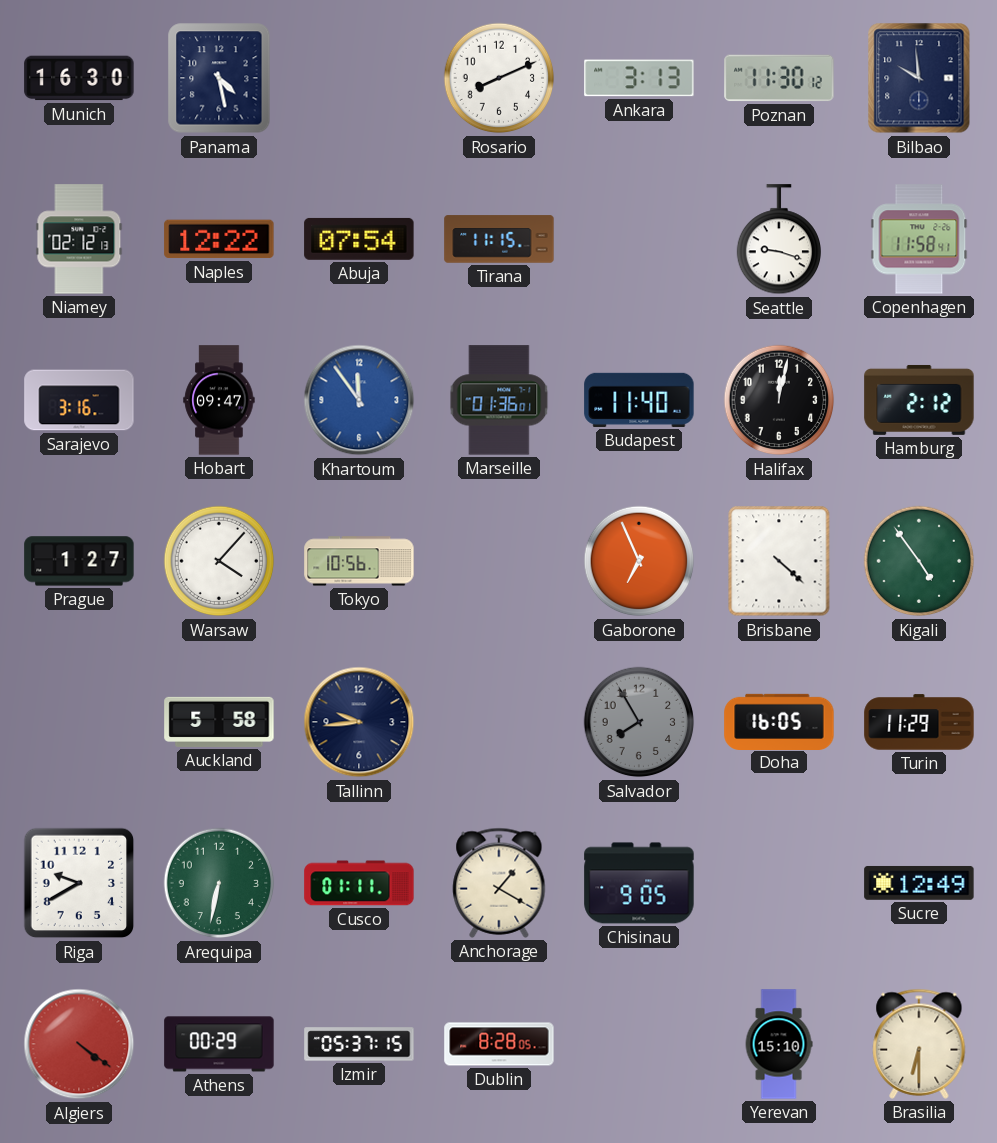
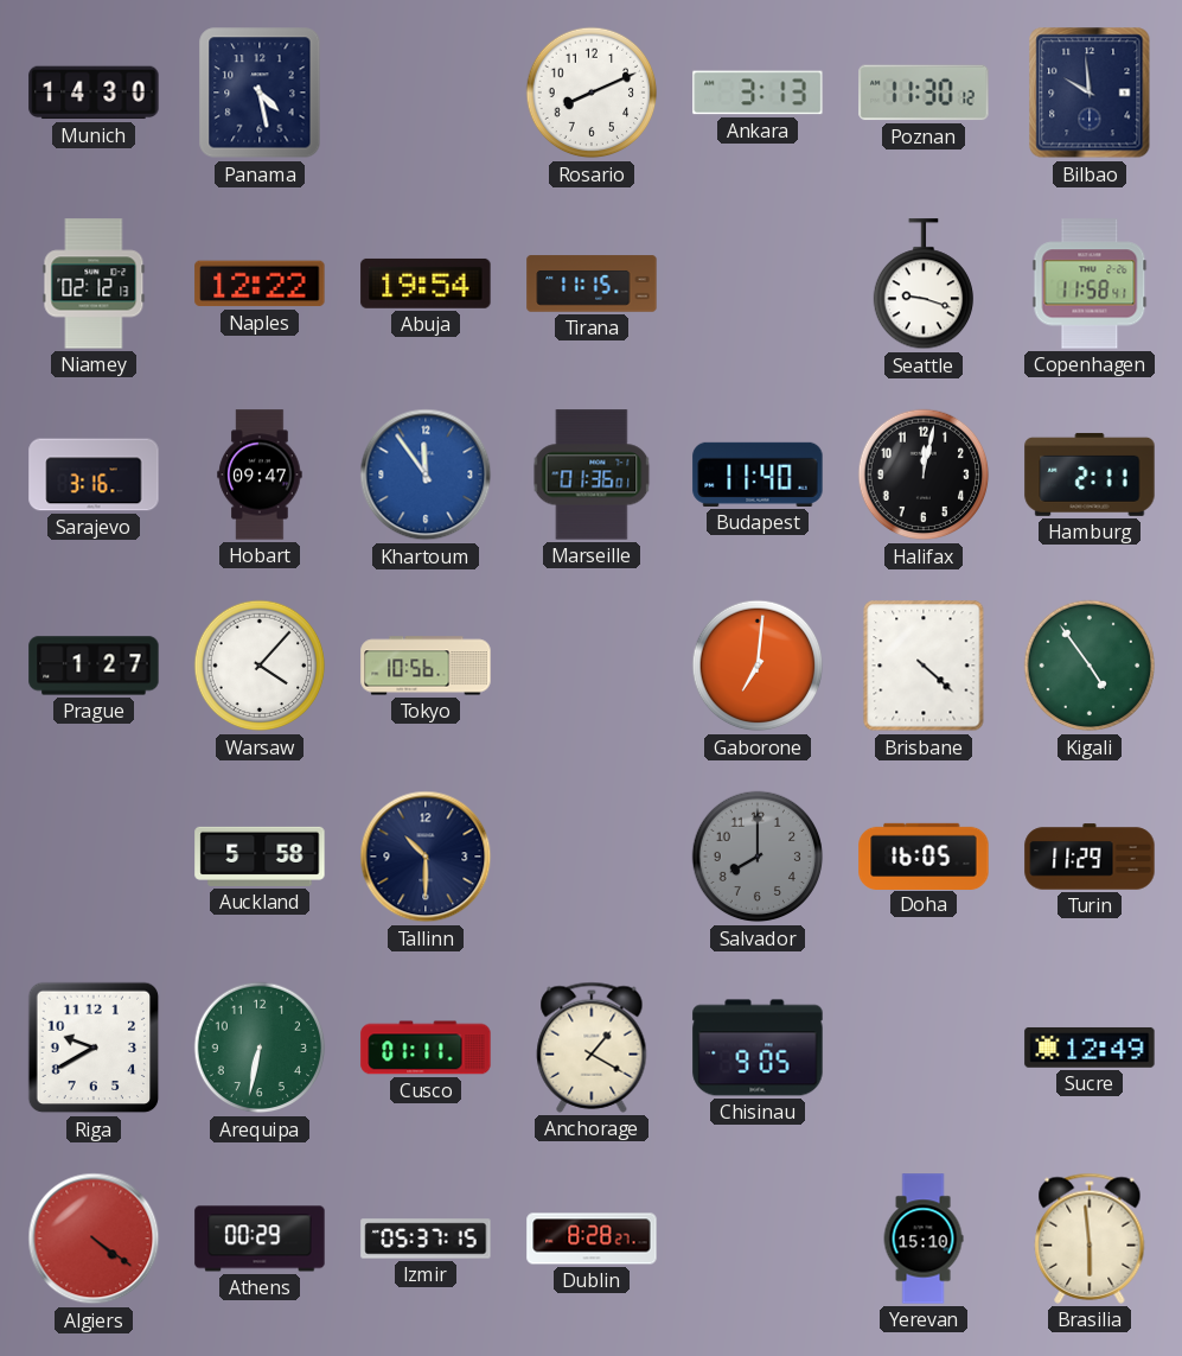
Munich: 16:30 -> 14:30
Abuja: 07:54 -> 19:54
Hamburg: 2:12 -> 2:11
Gaborone: 6:56 -> 7:01
Tallinn: 9:44 -> 10:30
Salvador: 7:55 -> 8:00
Dublin: 8:28:05 -> 8:28:27
Brasilia: 6:30 -> 5:59
